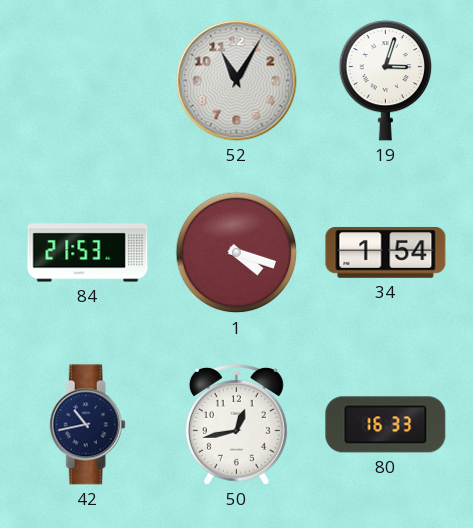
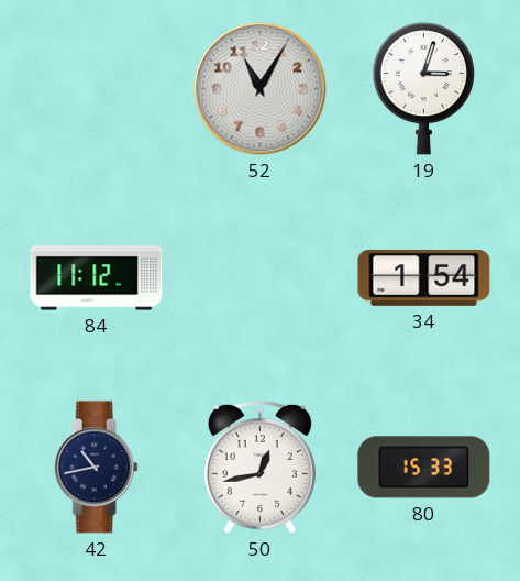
84: 21:53 -> 11:12
1: 4:18 -> none
80: 16:33 -> 15:33
